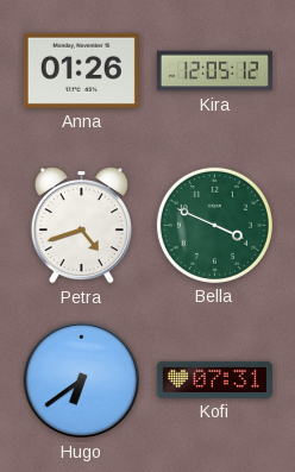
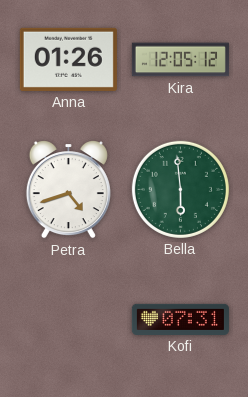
Bella: 3:49 -> 5:59
Hugo: 6:39 -> none
